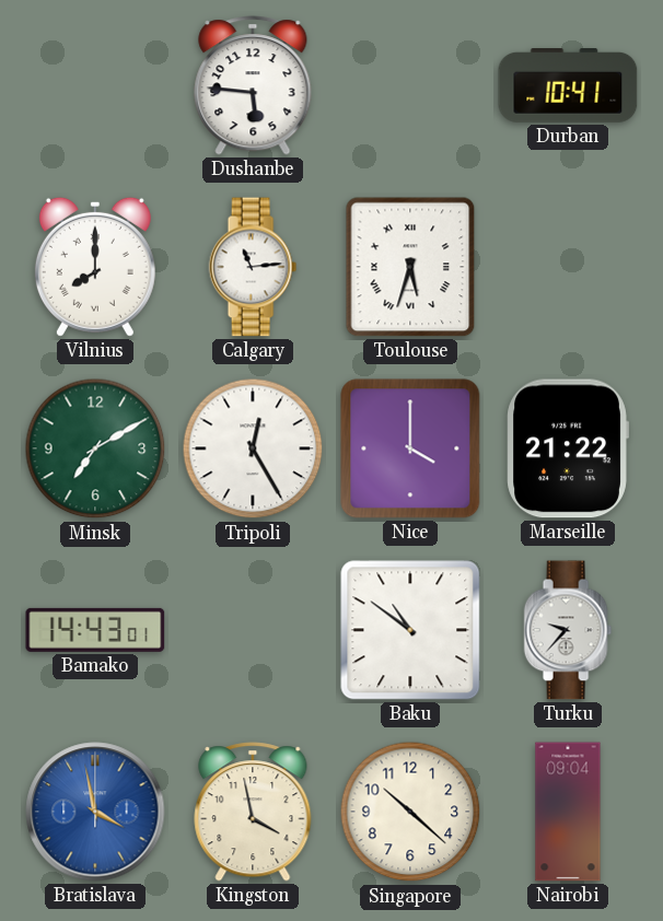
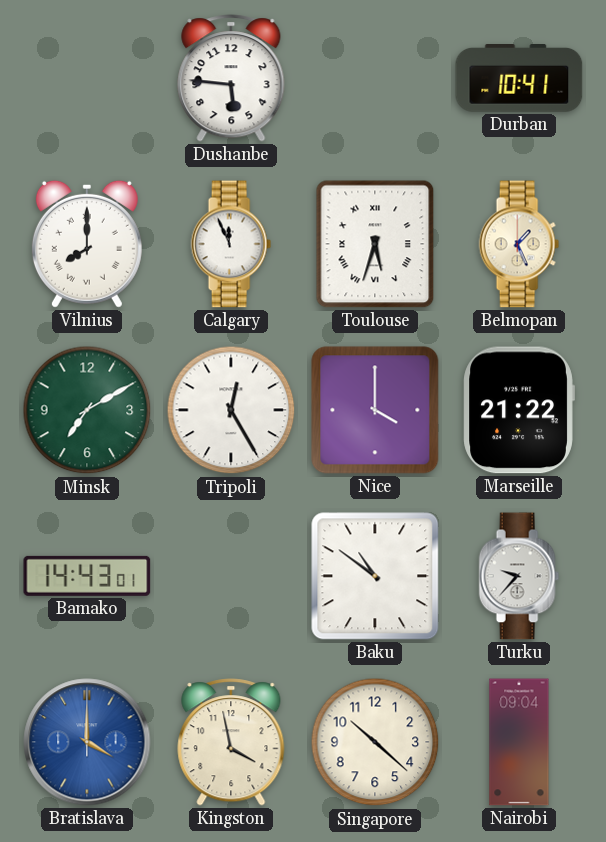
Calgary: 11:14 -> 11:56
Belmopan: none -> 1:26
Bratislava: 3:58 -> 4:00
